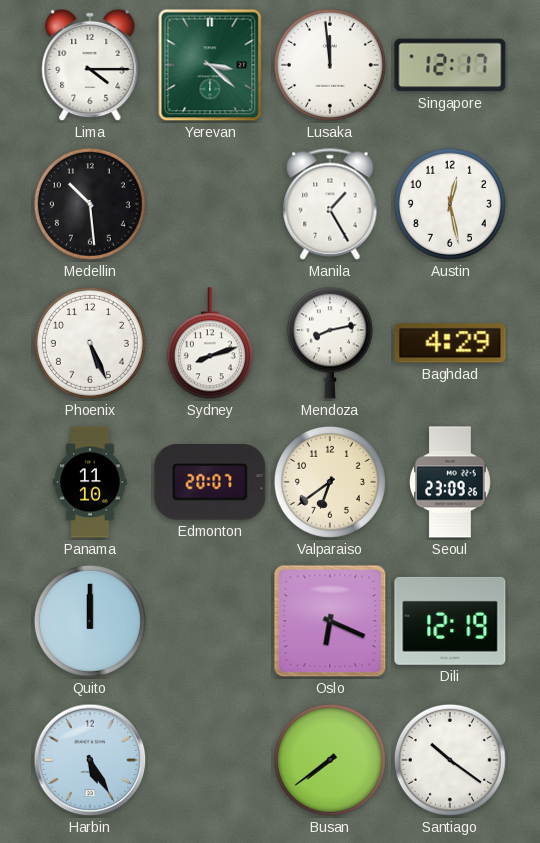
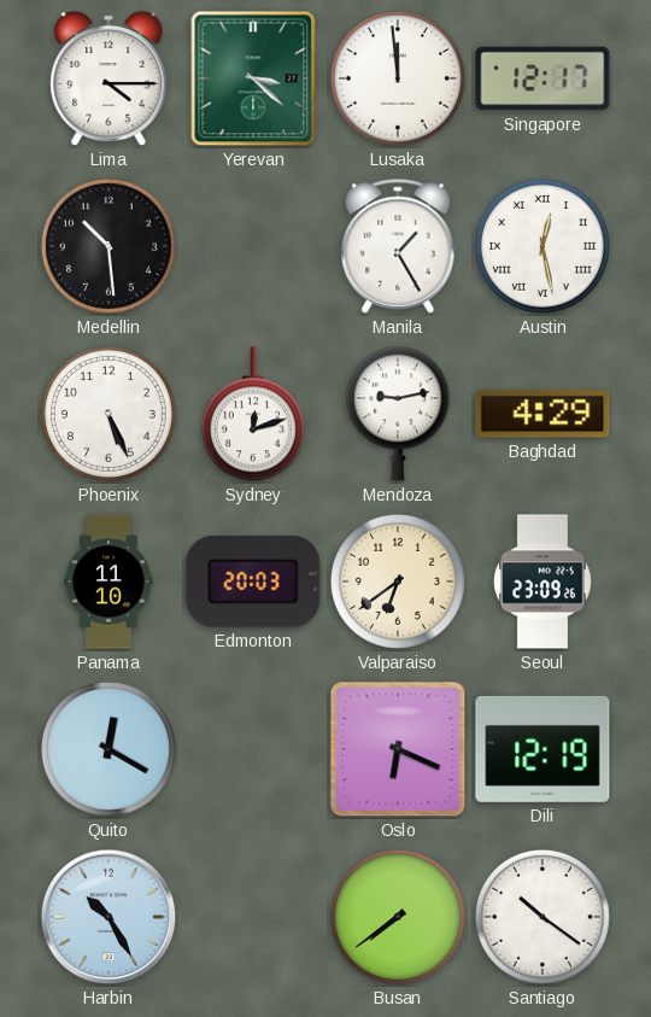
Austin numerals: Arabic -> Roman
Sydney: 8:12 -> 12:12
Mendoza: 8:13 -> 9:13
Edmonton: 20:07 -> 20:03
Quito: 12:00 -> 12:20
Harbin: 5:25 -> 10:25
